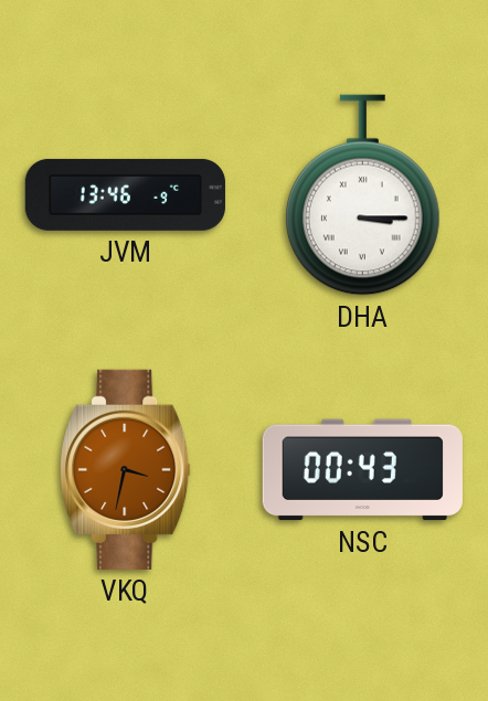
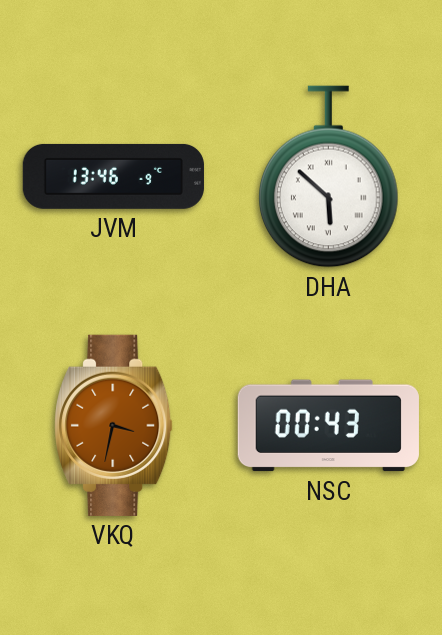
DHA: 3:15 -> 5:52
